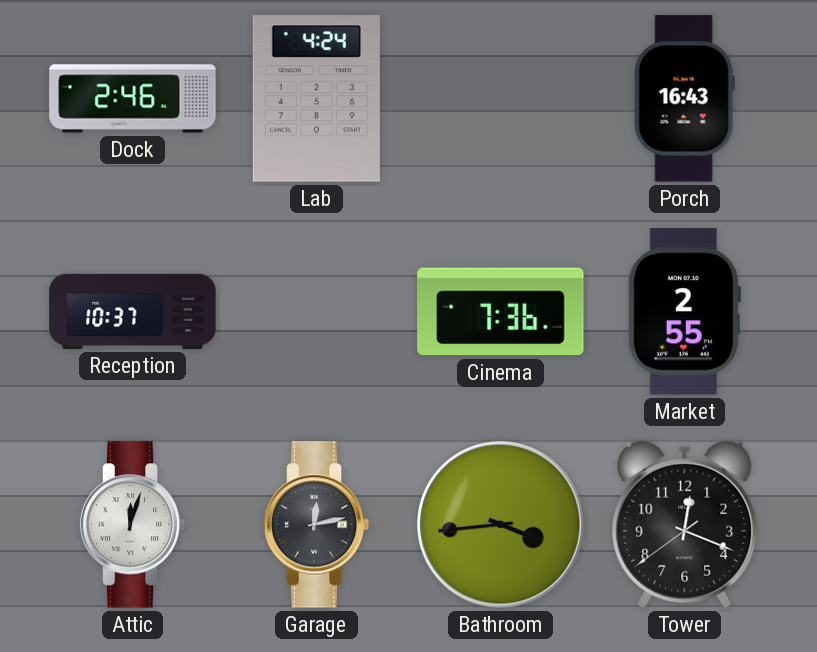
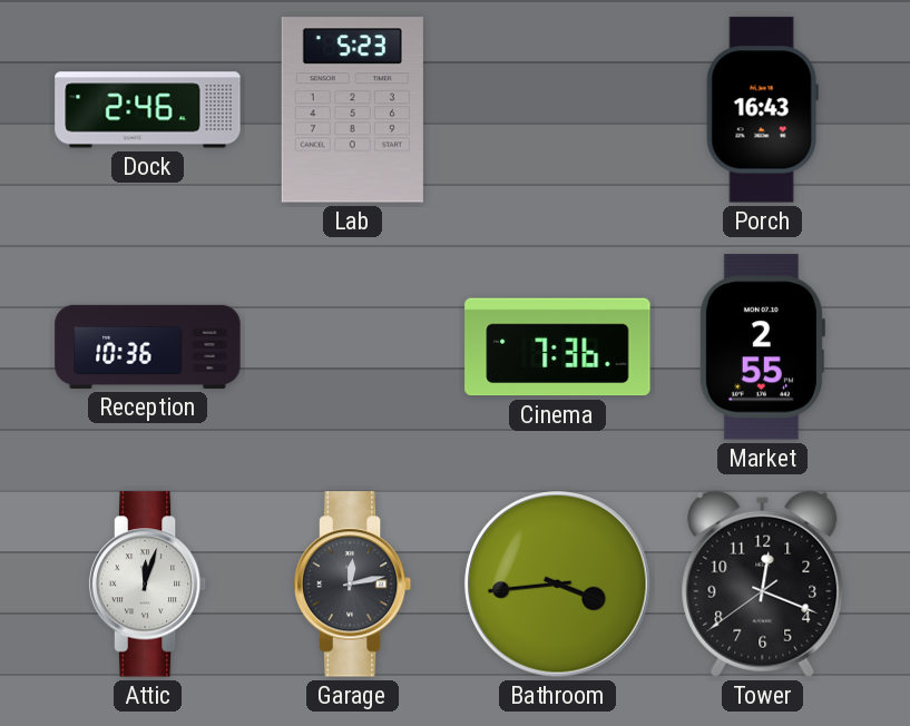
Lab: 4:24 -> 5:23
Reception: 10:37 -> 10:36
